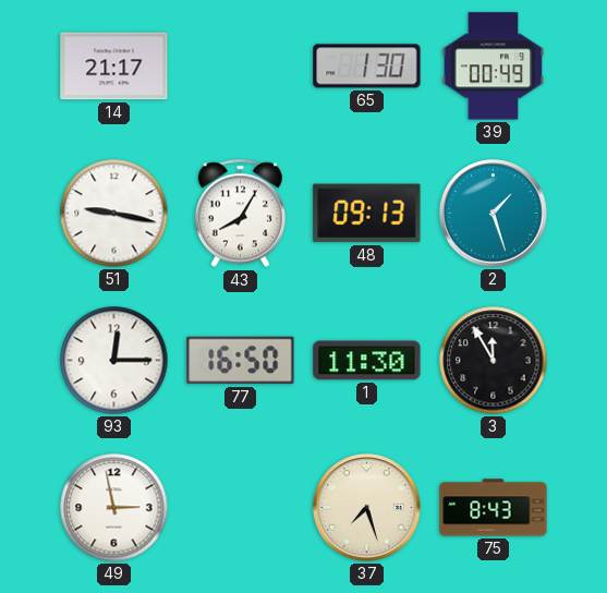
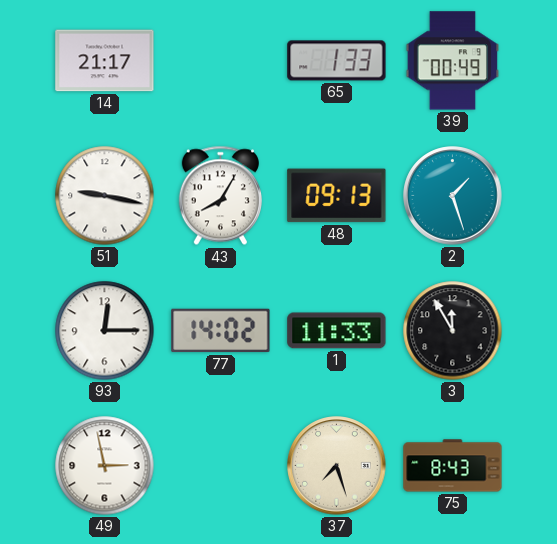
65: 1:30 -> 1:33
77: 16:50 -> 14:02
1: 11:30 -> 11:33
